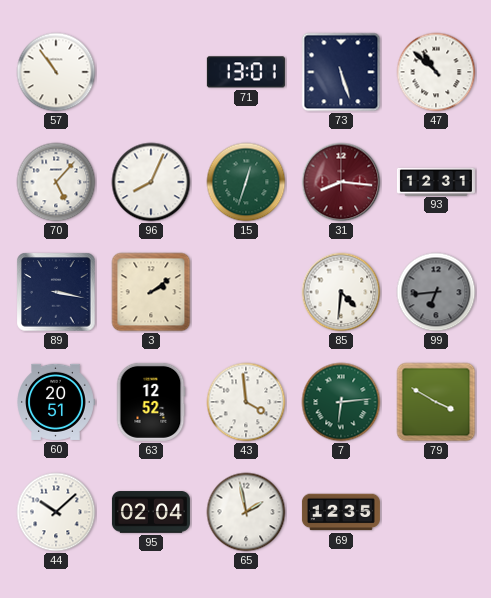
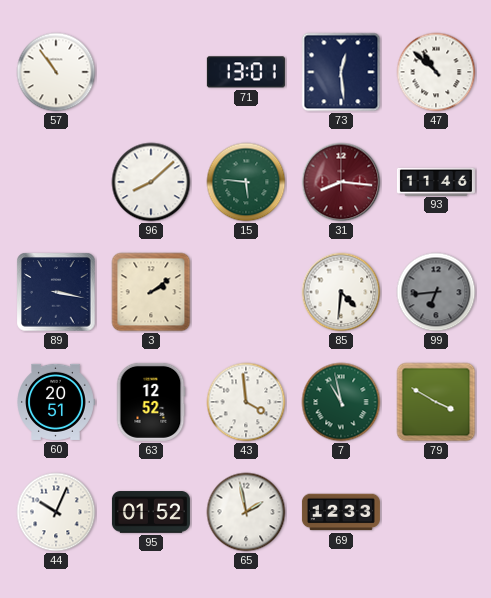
73: 5:27 -> 12:29
70: 5:07 -> none
96: 8:04 -> 8:08
15: 12:33 -> 5:46
93: 12:31 -> 11:46
7: 6:14 -> 10:58
44: 10:08 -> 10:04
95: 02:04 -> 01:52
69: 12:35 -> 12:33
